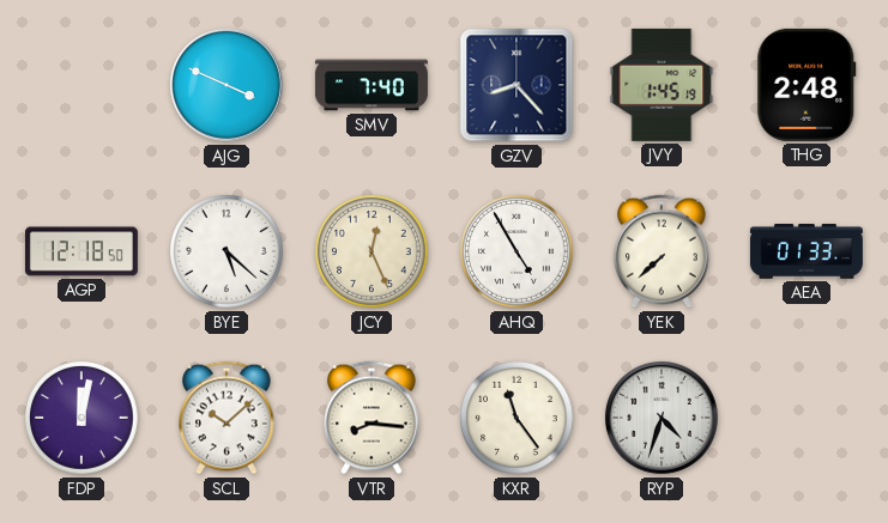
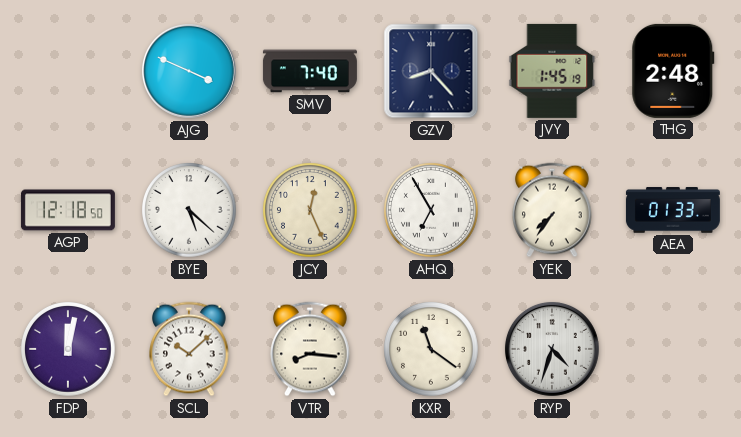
AHQ: 4:55 -> 6:55
YEK: 7:38 -> 7:36
KXR: 11:24 -> 11:21
